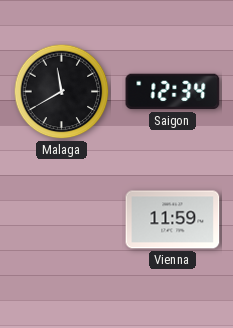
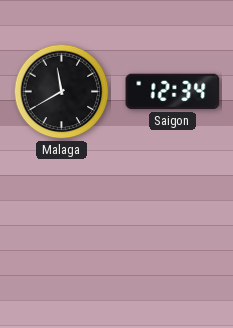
Vienna: 11:59 -> none
